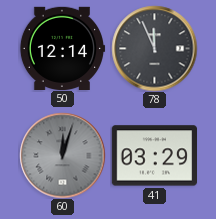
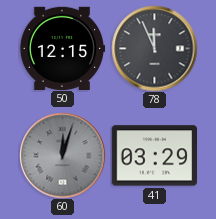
50: 12:14 -> 12:15
